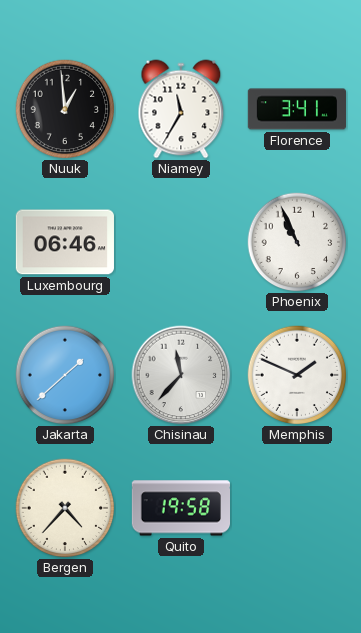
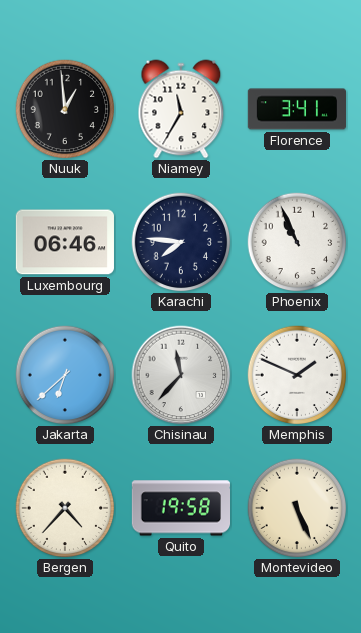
Karachi: none -> 7:46
Jakarta: 1:38 -> 6:38
Montevideo: none -> 5:26
